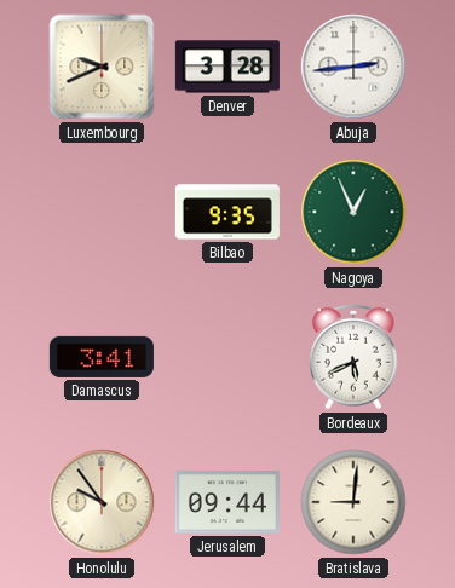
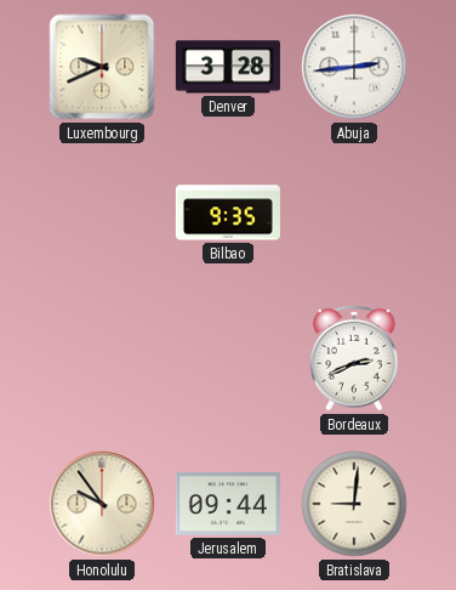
Nagoya: 12:56 -> none
Damascus: 3:41 -> none
Bordeaux: 5:41 -> 2:41
